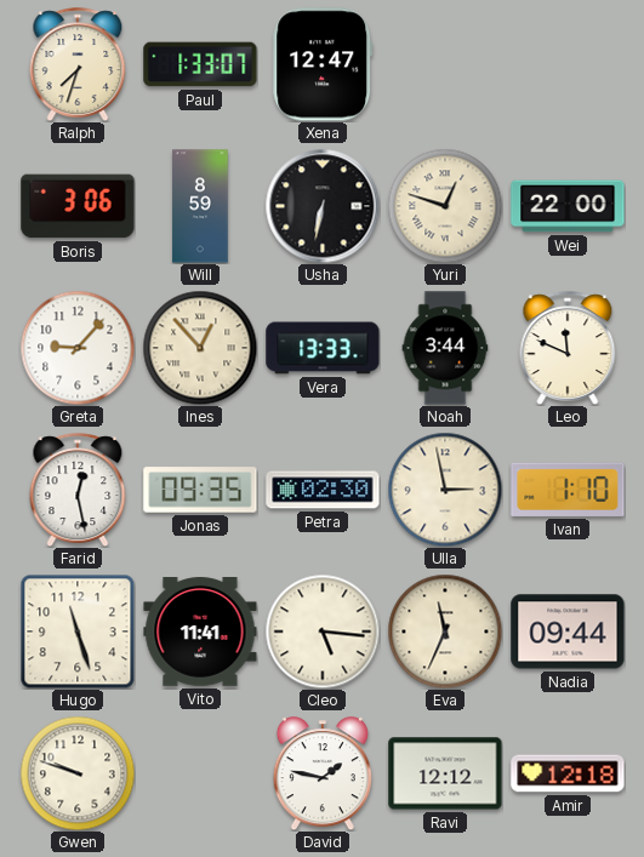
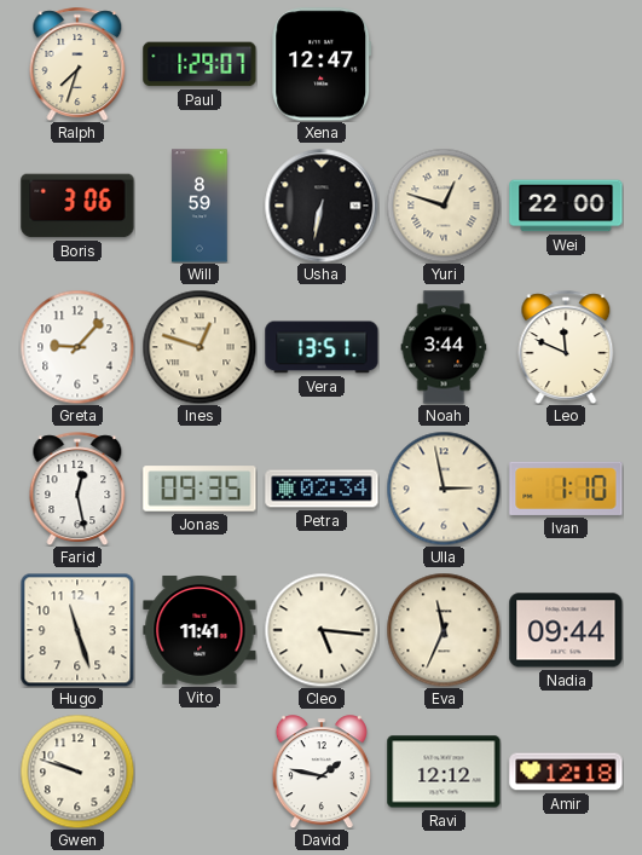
Paul: 1:33 -> 1:29
Ines: 12:53 -> 12:48
Vera: 13:33 -> 13:51
Petra: 02:30 -> 02:34
